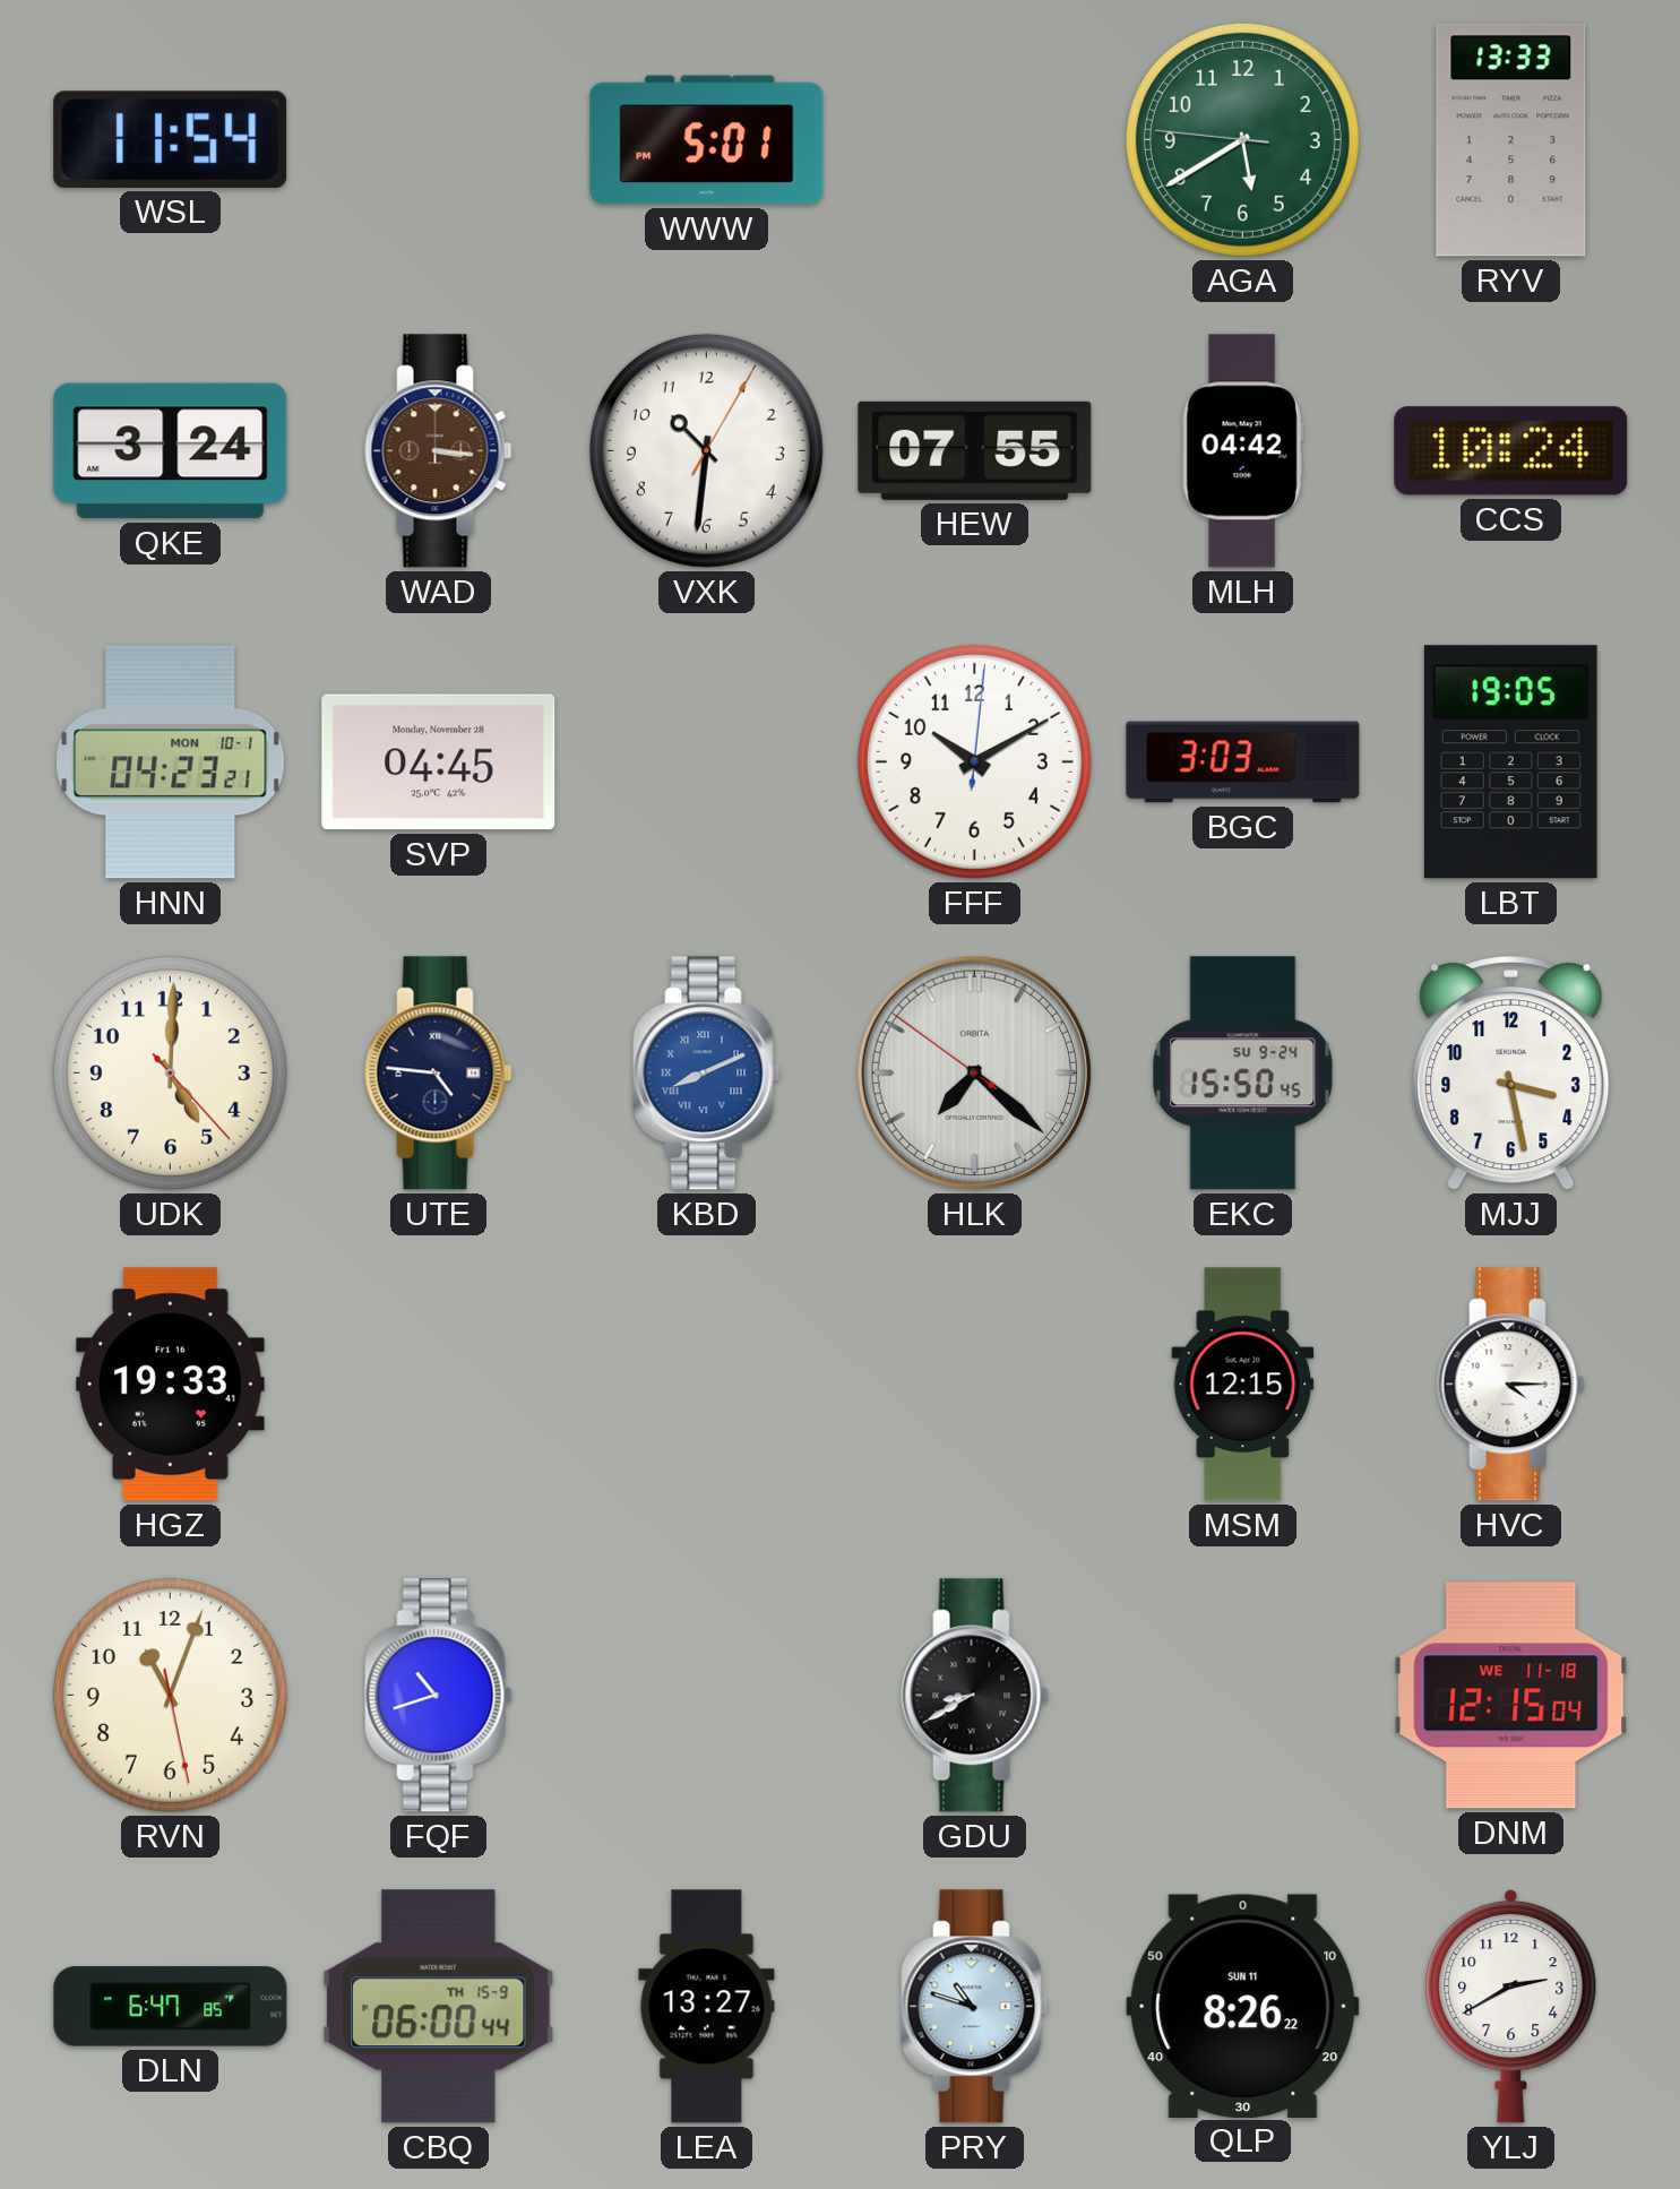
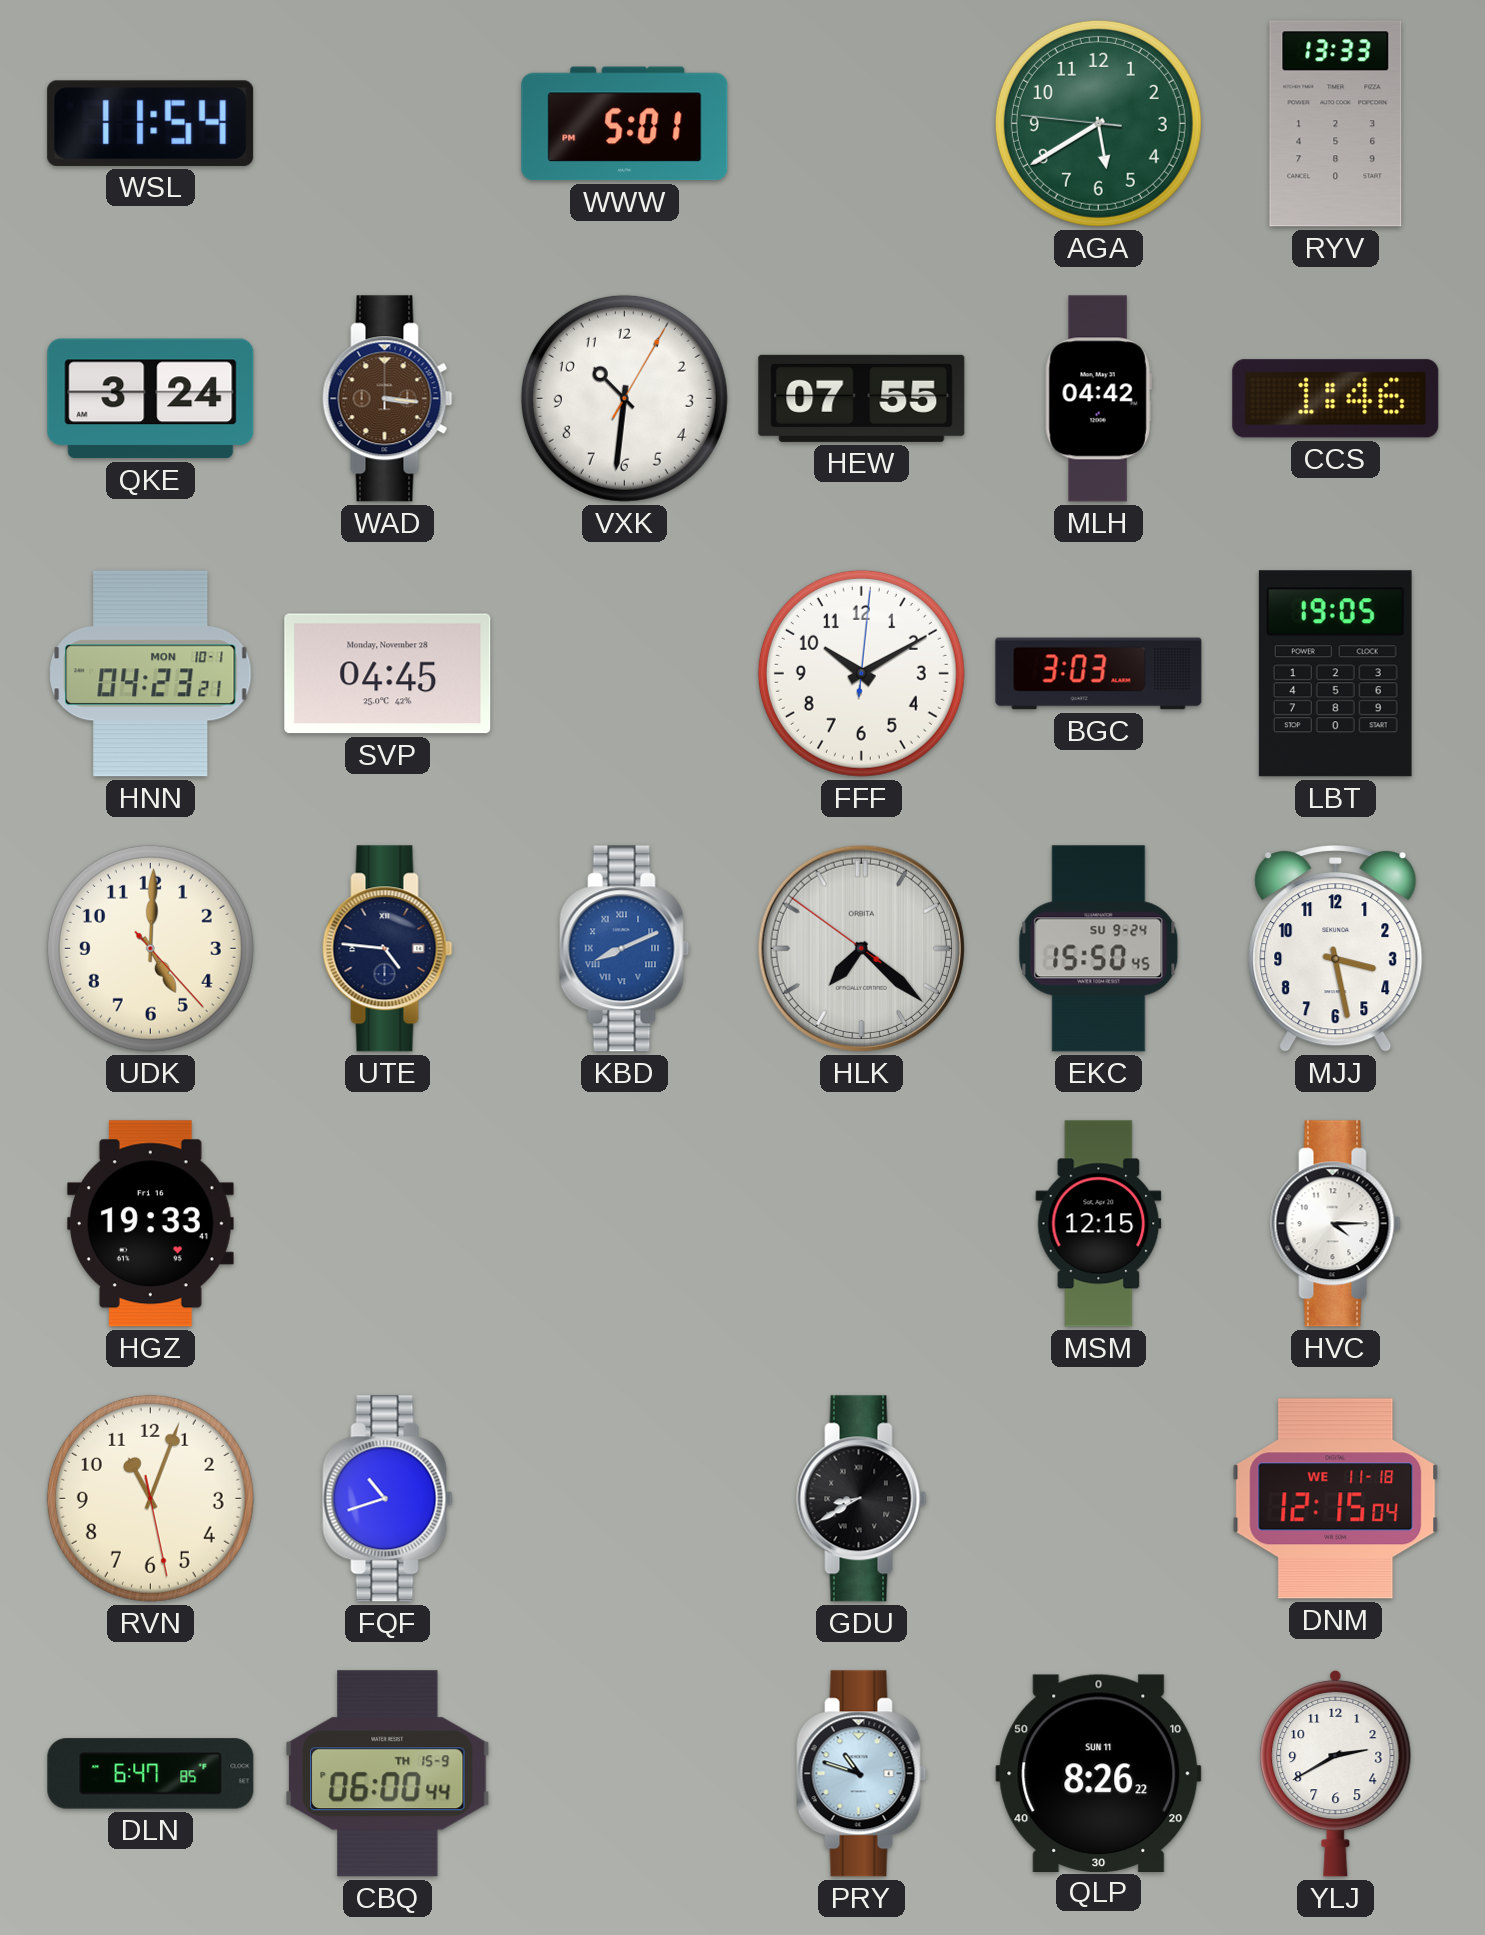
CCS: 10:24 -> 1:46
LEA: 13:27 -> none
